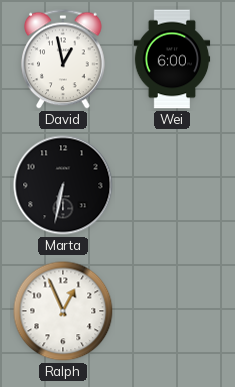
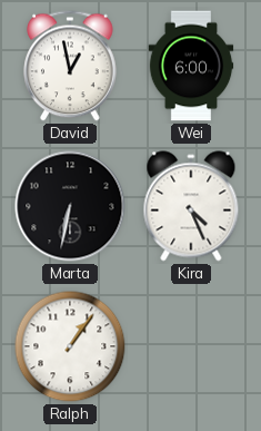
Kira: none -> 4:26
Ralph: 12:56 -> 1:06
